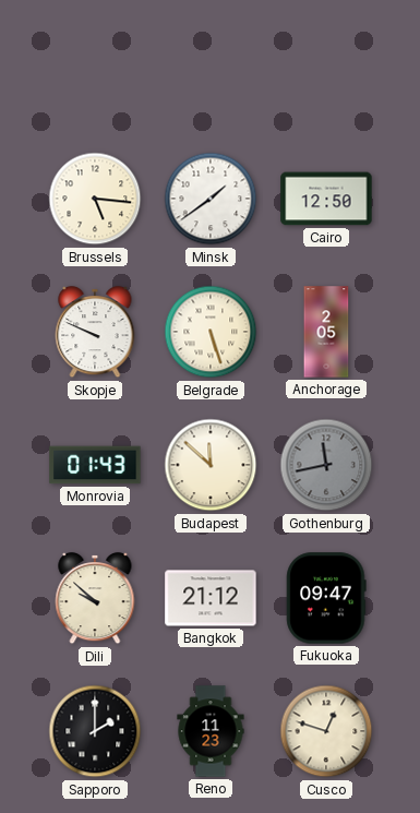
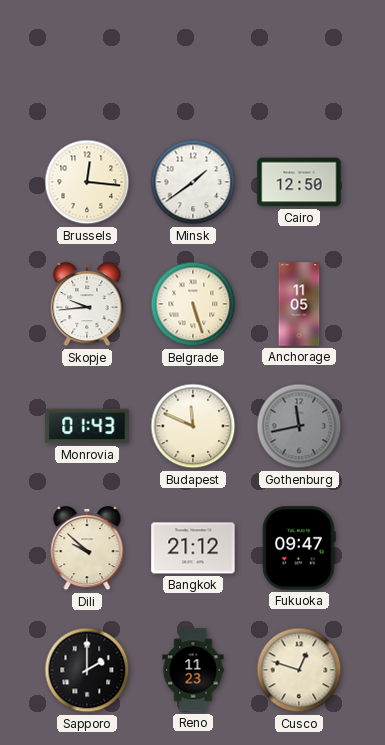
Brussels: 5:16 -> 12:16
Skopje: 9:49 -> 9:44
Anchorage: 2:05 -> 11:05
Budapest: 11:52 -> 11:49
